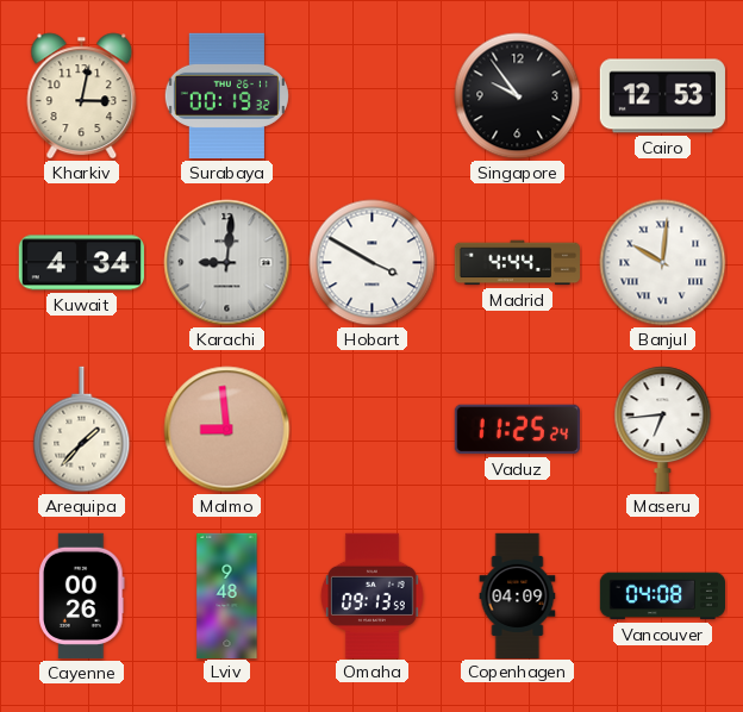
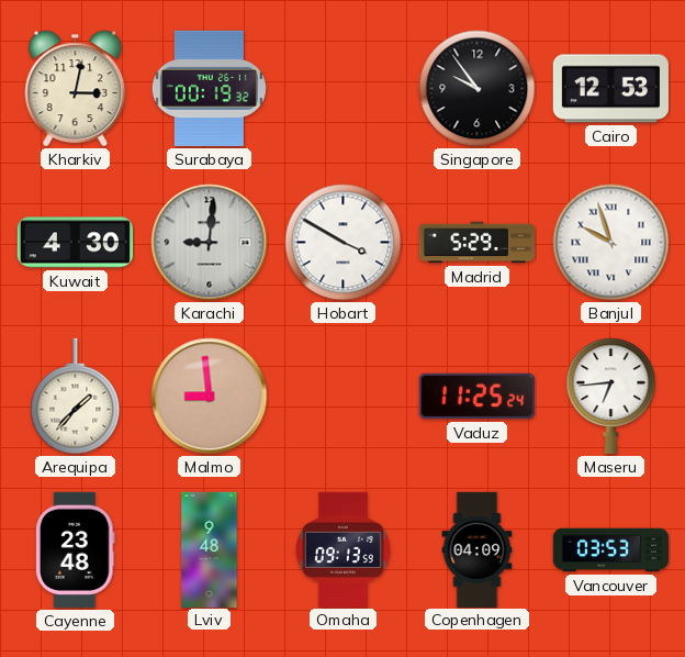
Kuwait: 4:34 -> 4:30
Madrid: 4:44 -> 5:29
Banjul: 10:01 -> 9:57
Cayenne: 00:26 -> 23:48
Vancouver: 04:08 -> 03:53
